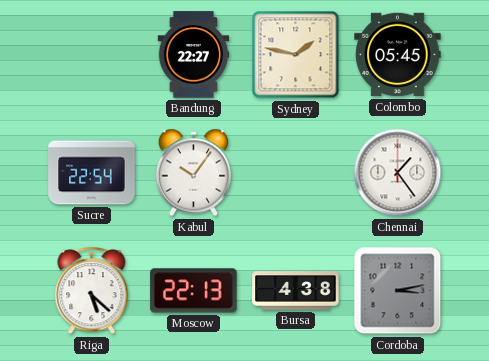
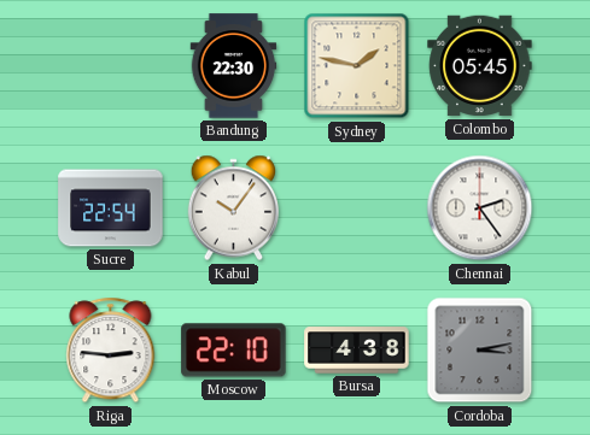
Bandung: 22:27 -> 22:30
Chennai: 1:24 -> 2:24
Riga: 5:22 -> 2:46
Moscow: 22:13 -> 22:10
